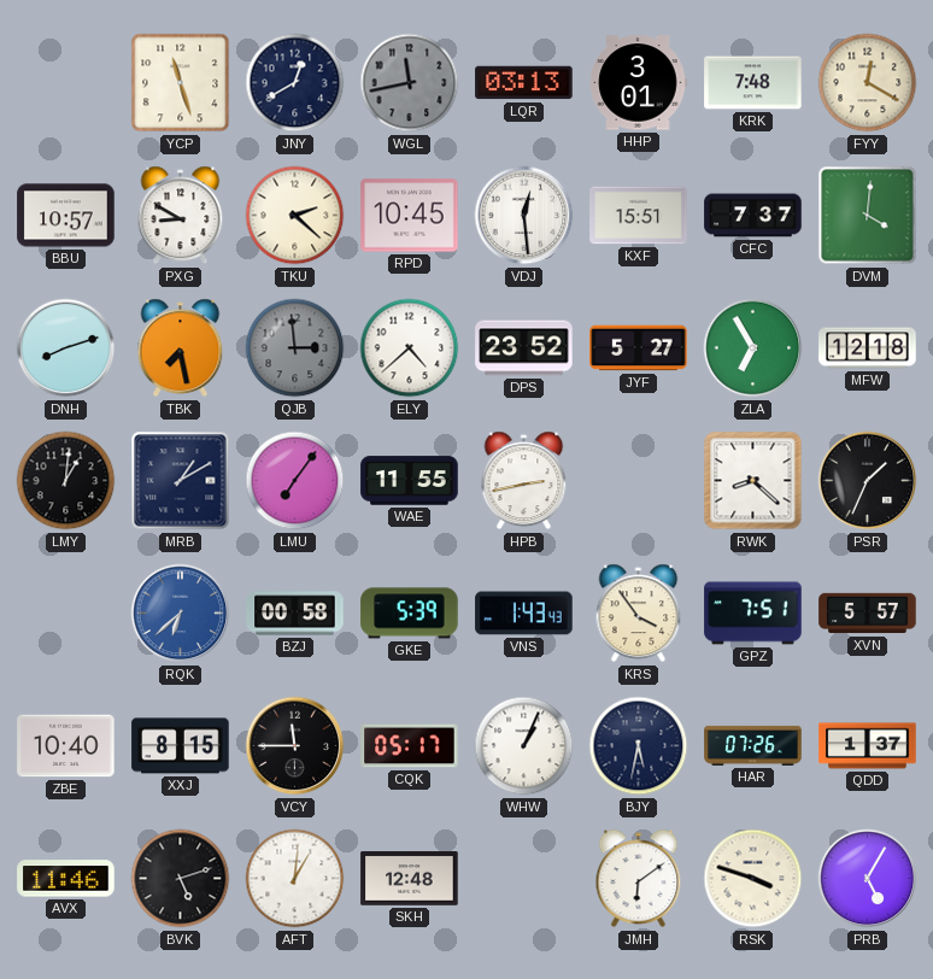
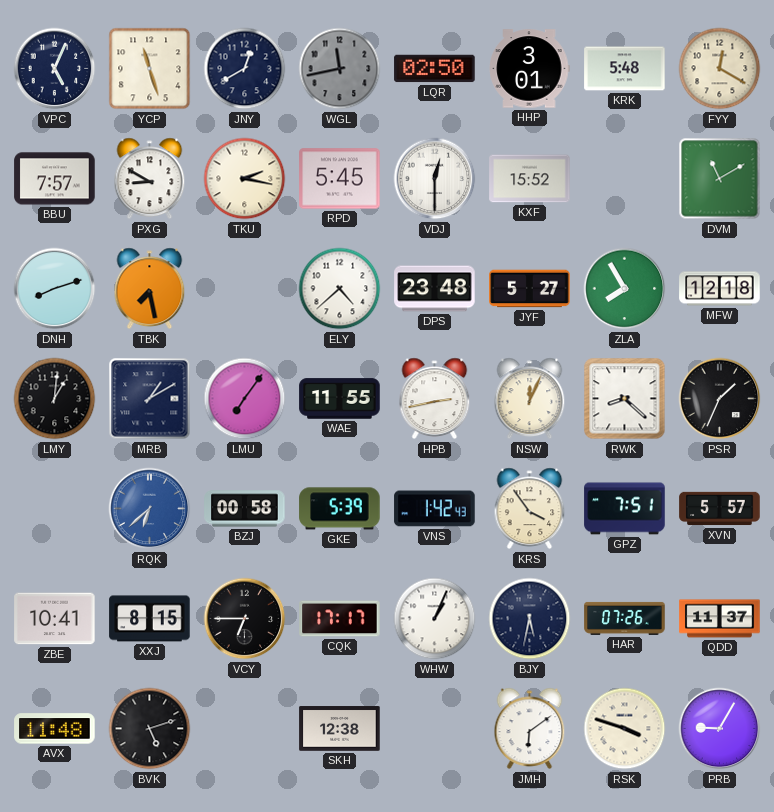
VPC: none -> 5:04
LQR: 03:13 -> 02:50
KRK: 7:48 -> 5:48
BBU: 10:57 -> 7:57
TKU: 2:22 -> 2:17
RPD: 10:45 -> 5:45
VDJ: 12:29 -> 12:30
KXF: 15:51 -> 15:52
CFC: 7:37 -> none
DVM: 4:01 -> 11:10
QJB: 2:59 -> none
DPS: 23:52 -> 23:48
ZLA: 6:55 -> 7:55
NSW: none -> 12:04
VNS: 1:43 -> 1:42
ZBE: 10:40 -> 10:41
VCY: 11:45 -> 6:45
CQK: 05:17 -> 17:17
QDD: 1:37 -> 11:37
AVX: 11:46 -> 11:48
AFT: 1:01 -> none
SKH: 12:48 -> 12:38
PRB: 5:05 -> 9:05
